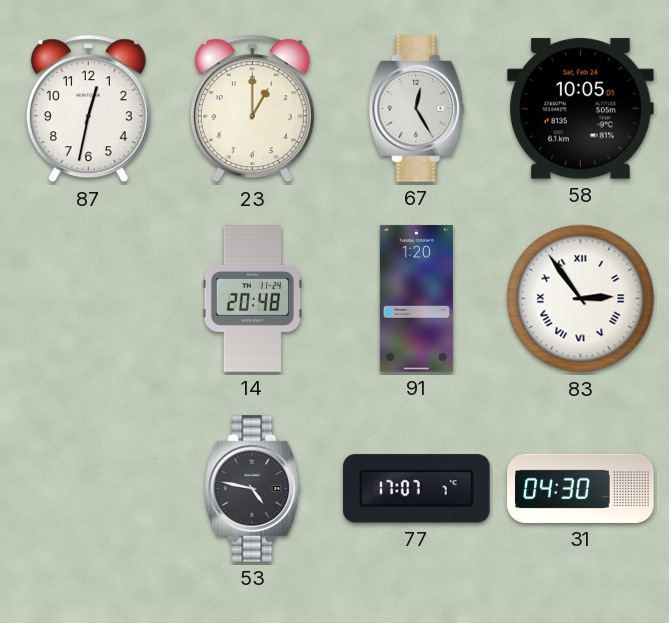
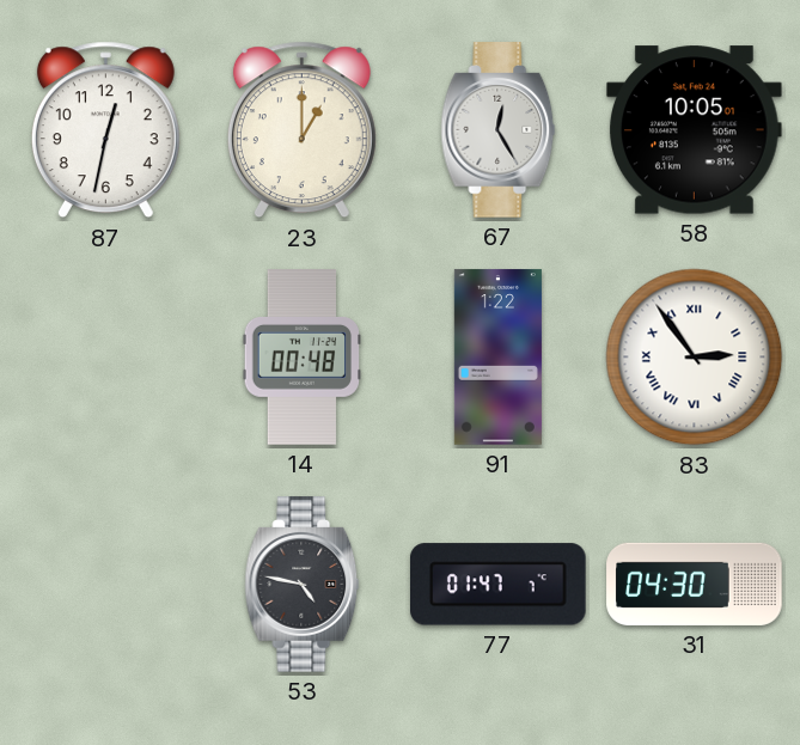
14: 20:48 -> 00:48
91: 1:20 -> 1:22
77: 17:07 -> 01:47
